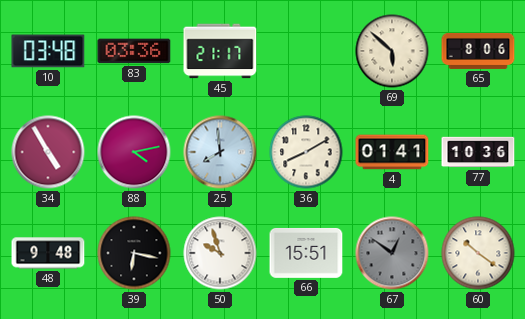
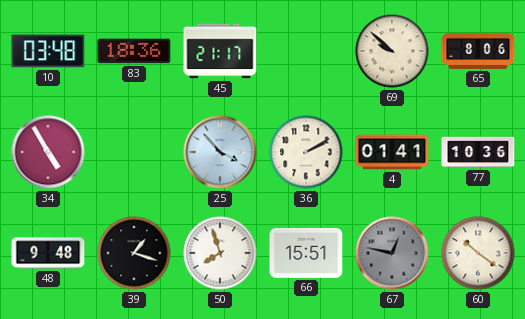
83: 03:36 -> 18:36
69: 5:52 -> 9:52
88: 4:13 -> none
25: 7:59 -> 3:53
36: 8:10 -> 2:10
39: 6:17 -> 1:18
50: 9:57 -> 7:57
67: 12:51 -> 12:47
